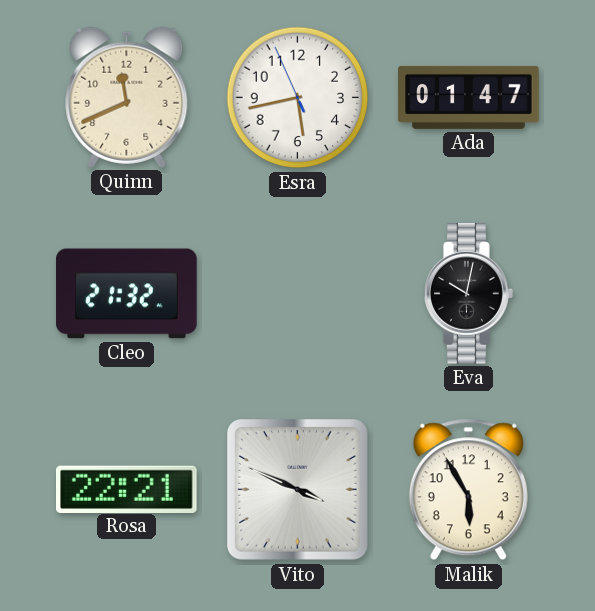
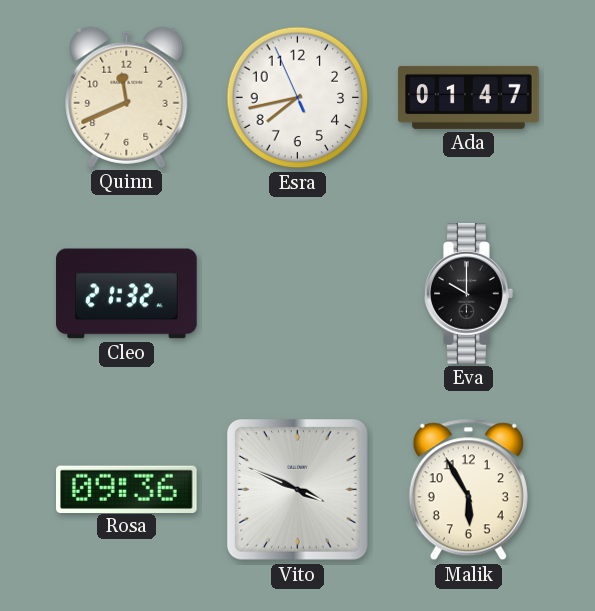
Esra: 5:42 -> 7:42
Eva: 10:02 -> 10:00
Rosa: 22:21 -> 09:36
